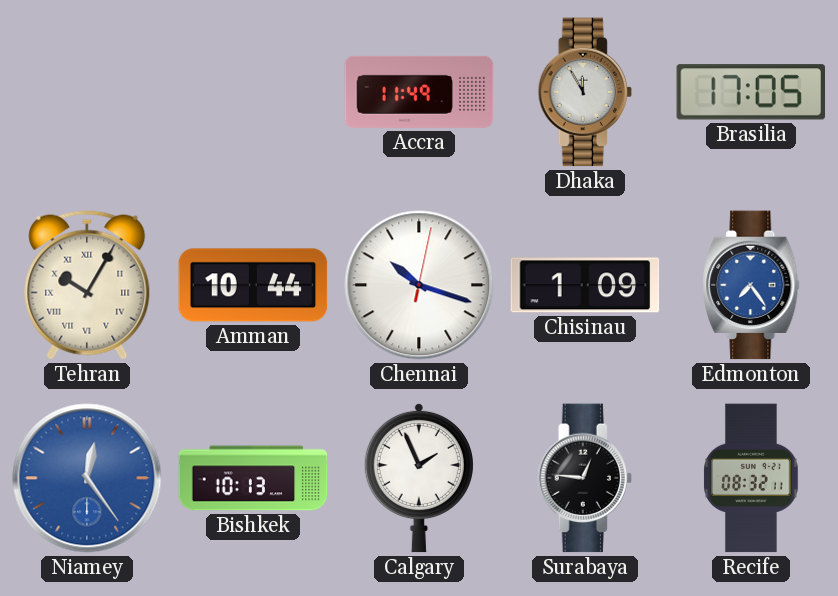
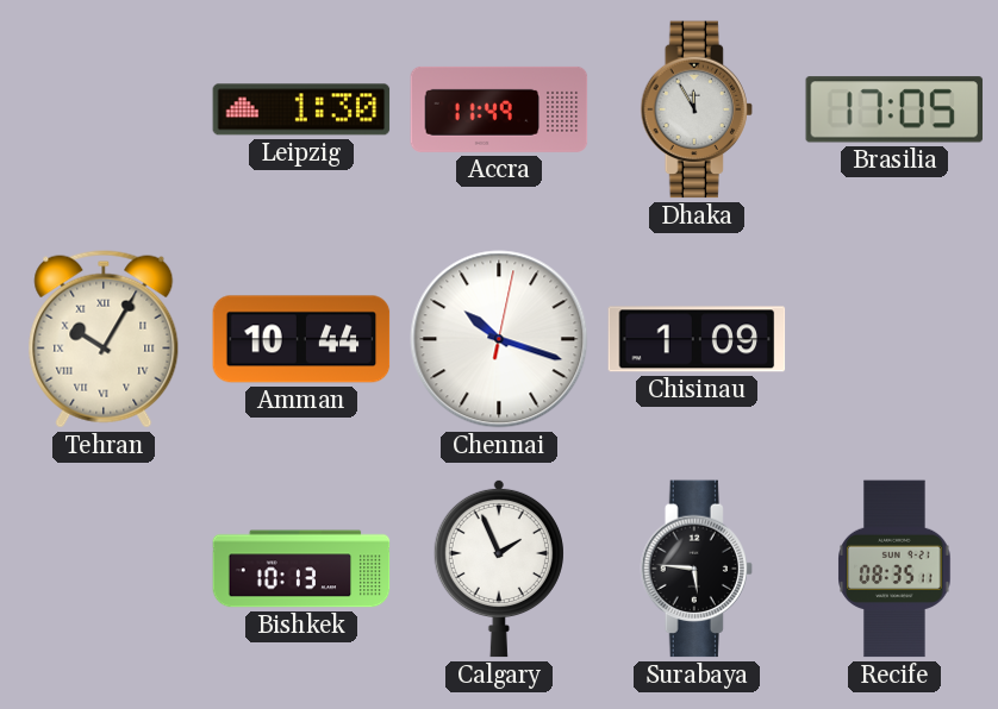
Leipzig: none -> 1:30
Edmonton: 7:24 -> none
Niamey: 12:24 -> none
Surabaya: 12:46 -> 5:46
Recife: 08:32 -> 08:35
